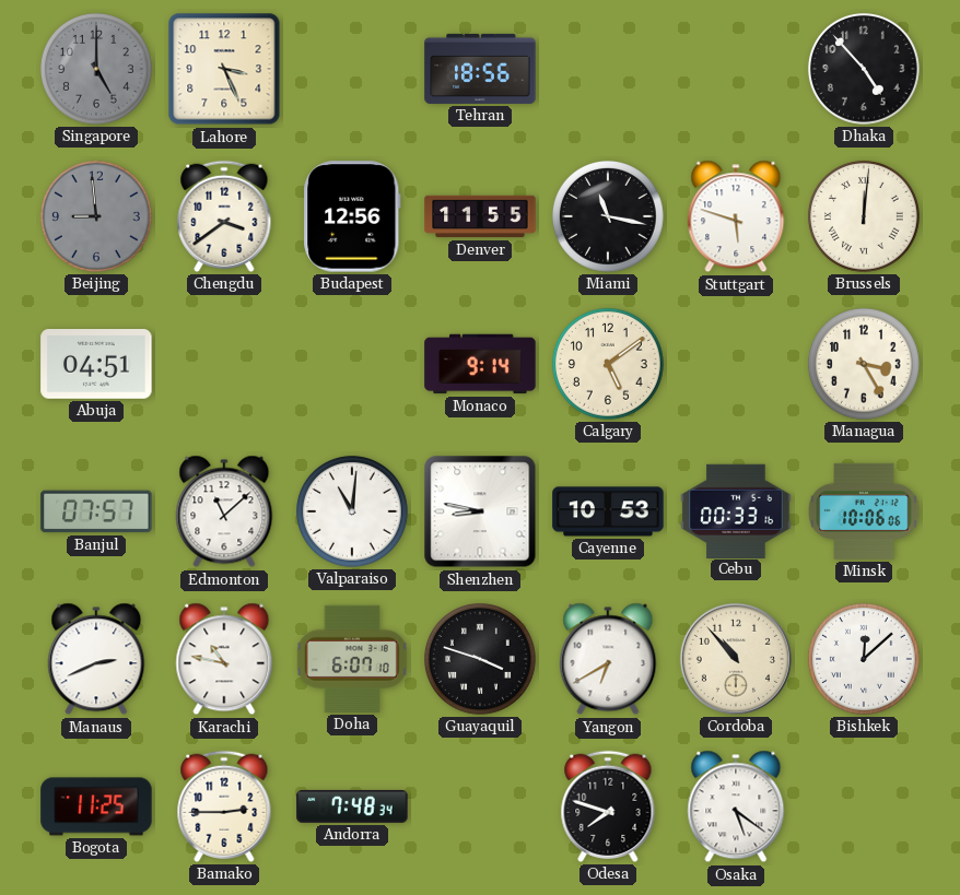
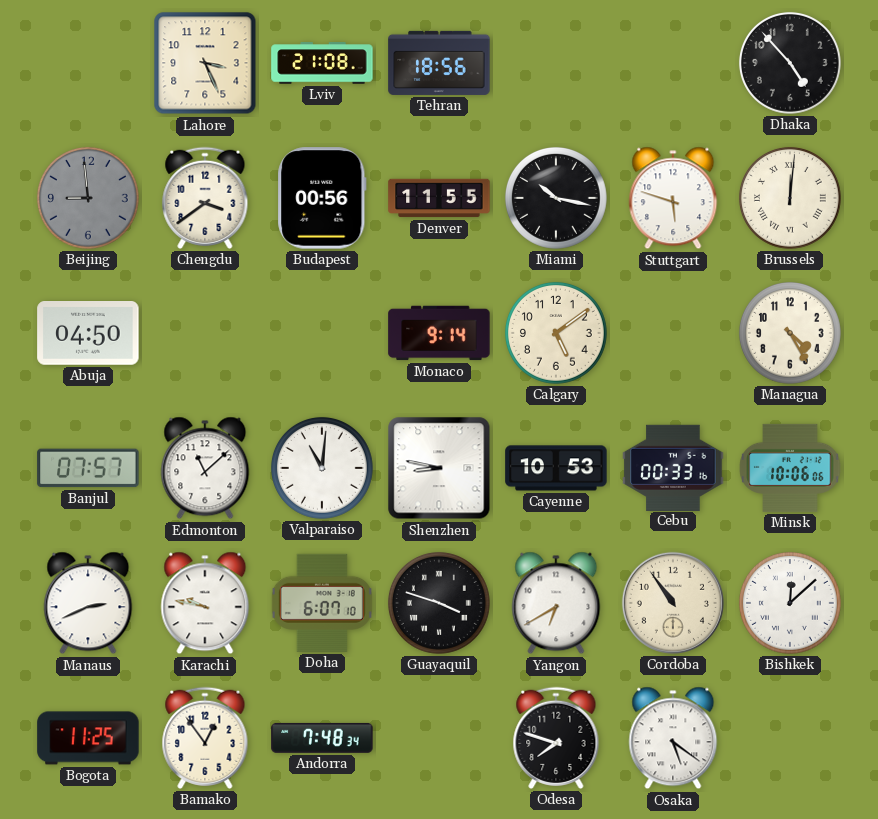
Singapore: 5:00 -> none
Lviv: none -> 21:08
Budapest: 12:56 -> 00:56
Miami: 11:17 -> 10:17
Abuja: 04:51 -> 04:50
Managua: 3:25 -> 4:25
Karachi: 10:47 -> 9:47
Cordoba: 10:53 -> 10:54
Bamako: 2:45 -> 12:54
